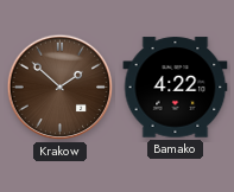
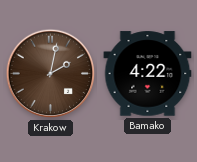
Krakow: 1:52 -> 2:02
